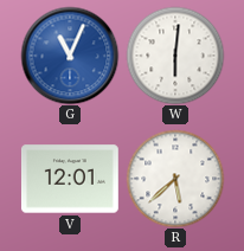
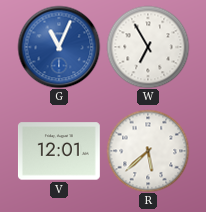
W: 6:01 -> 6:55
